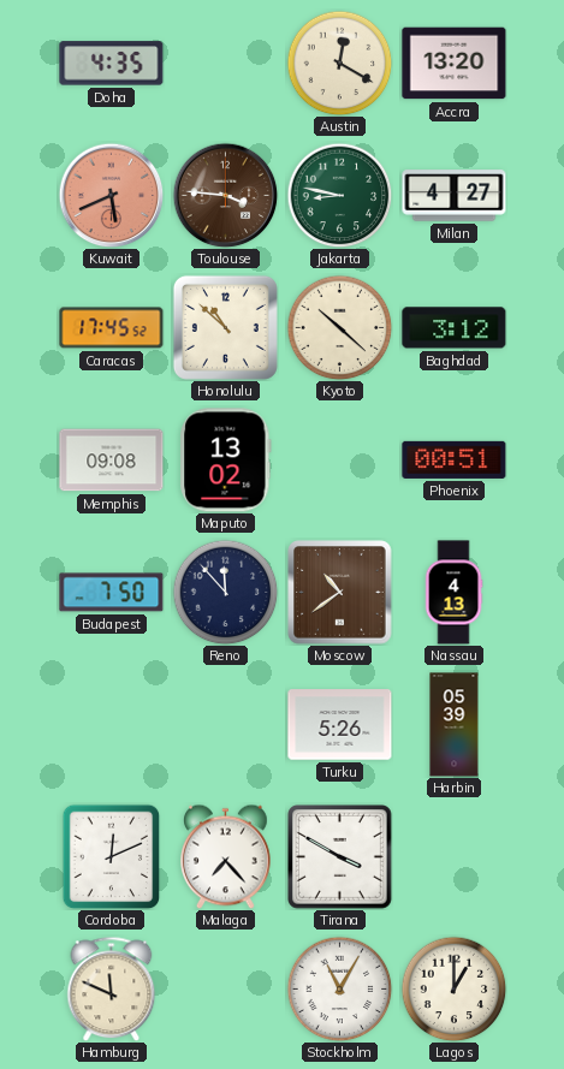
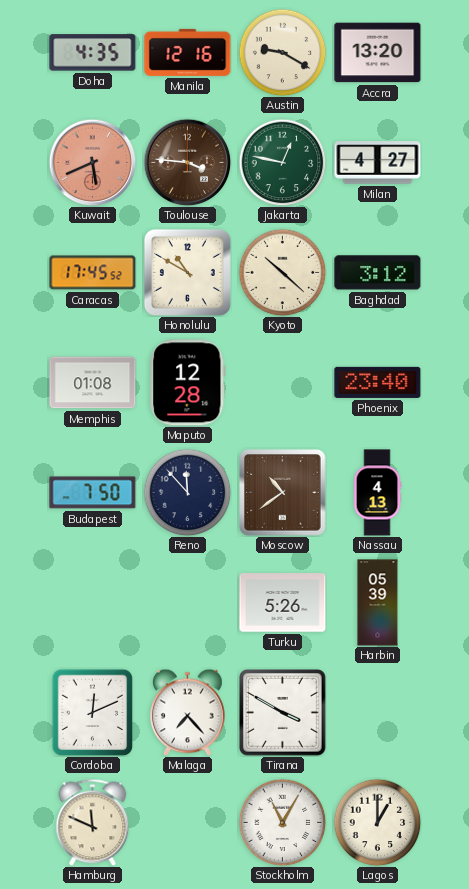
Manila: none -> 12:16
Austin: 12:20 -> 9:20
Jakarta: 8:47 -> 12:47
Honolulu: 10:52 -> 10:50
Memphis: 09:08 -> 01:08
Maputo: 13:02 -> 12:28
Phoenix: 00:51 -> 23:40
